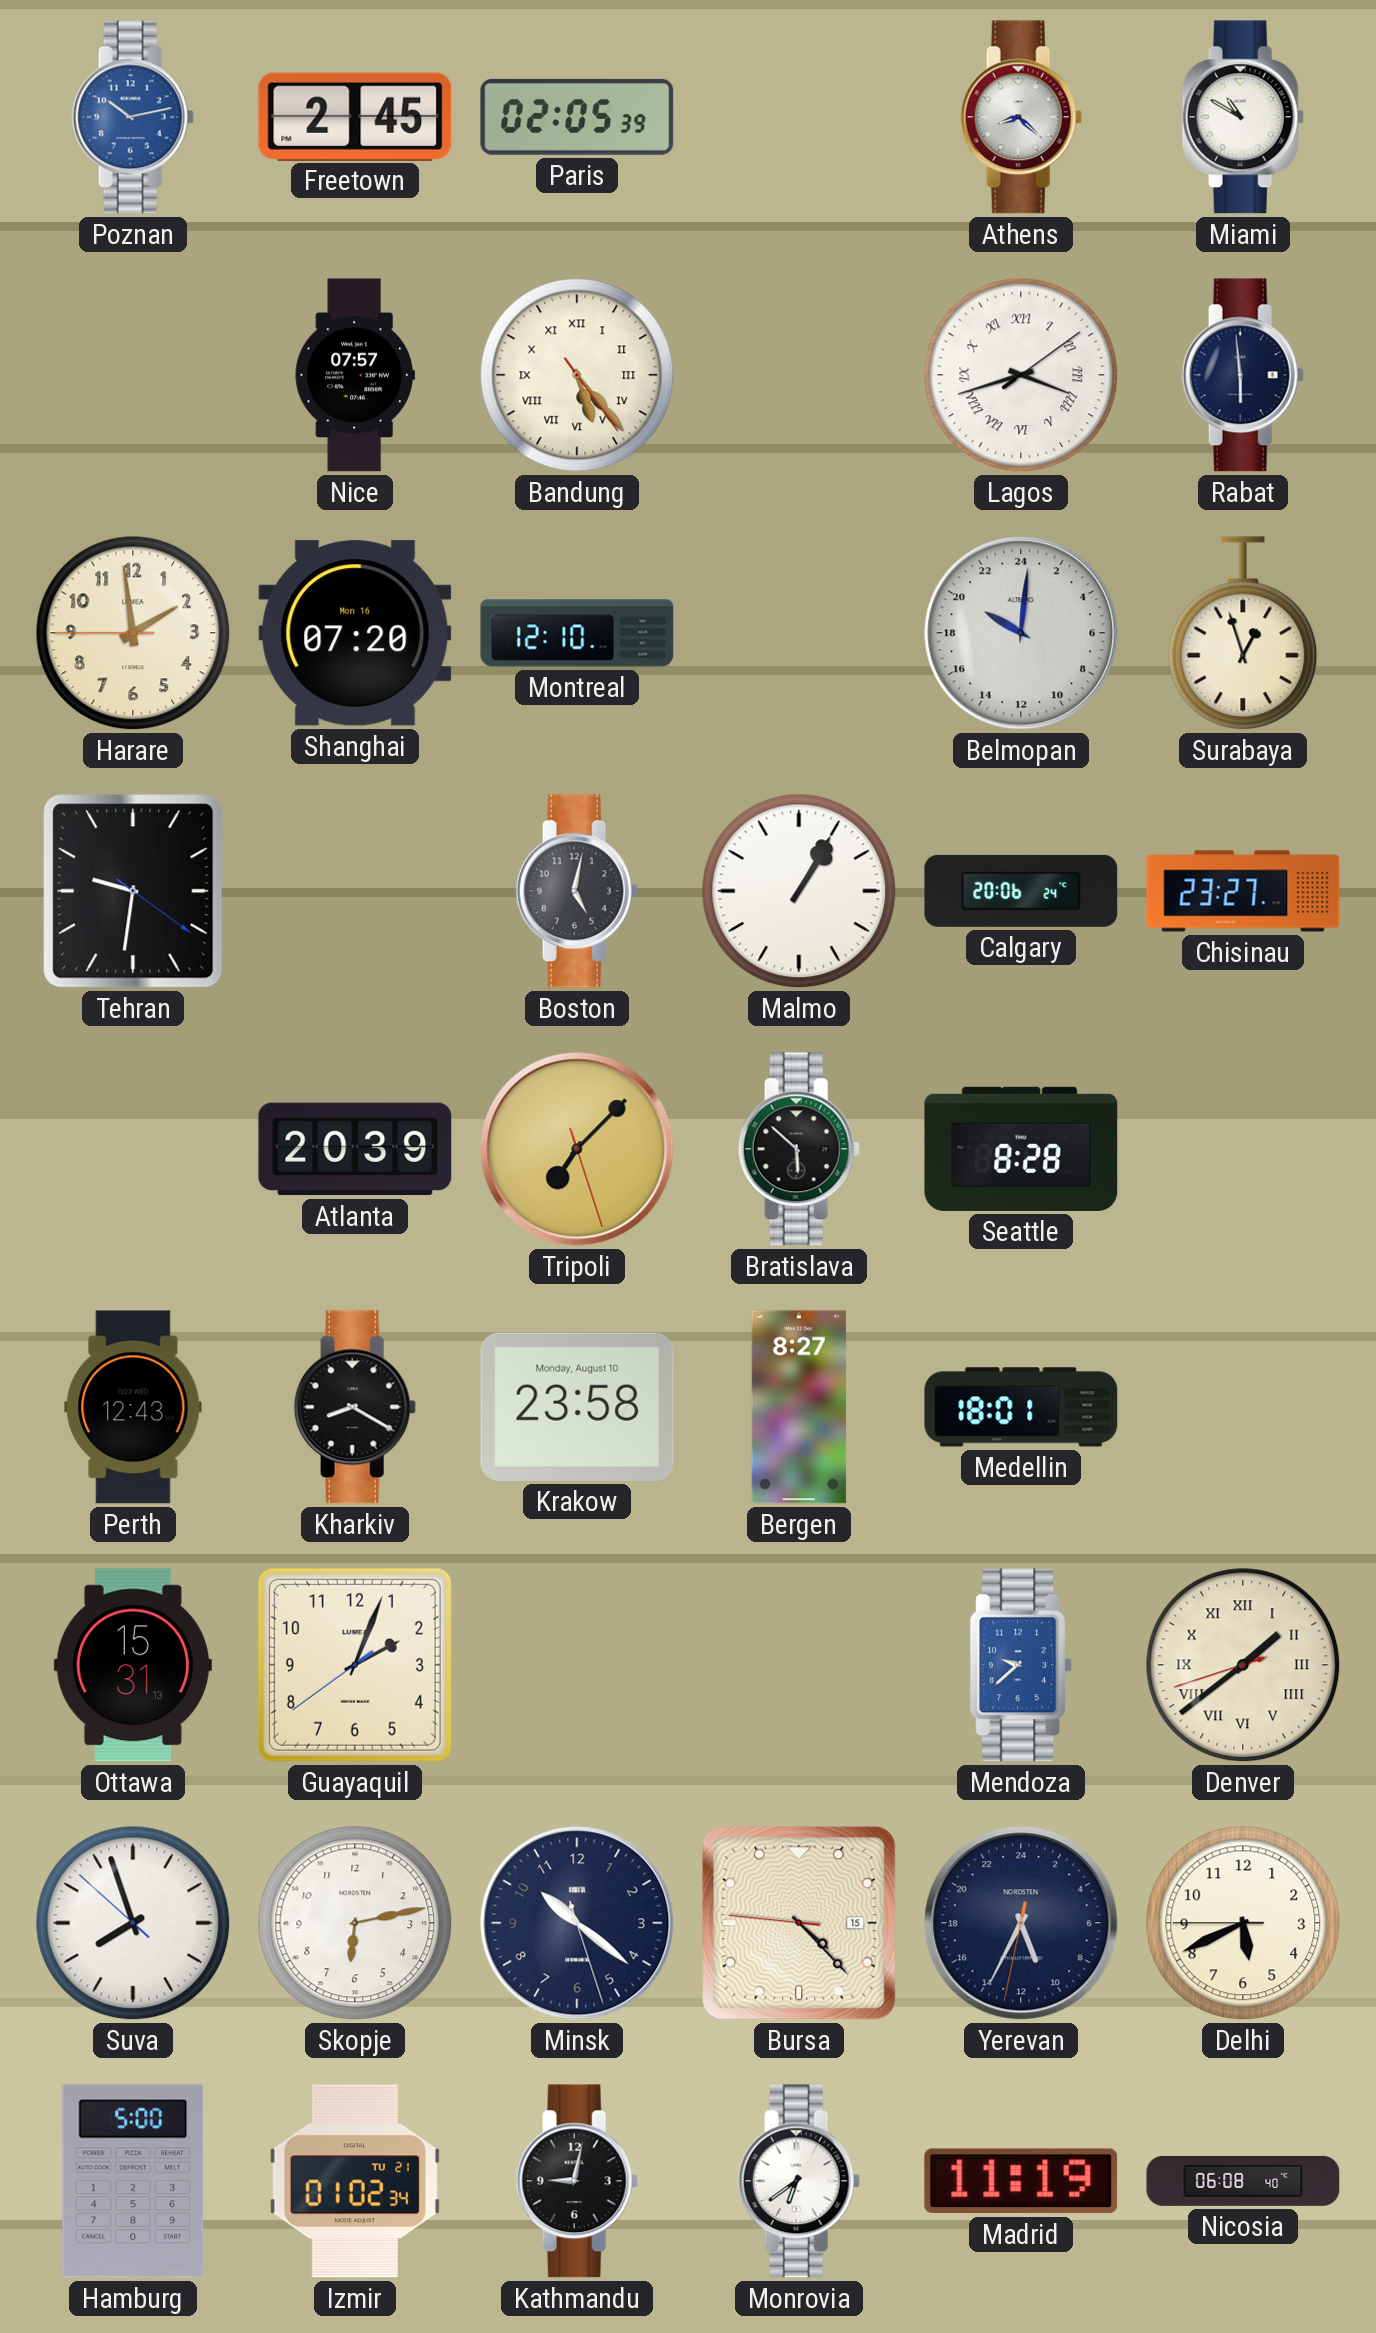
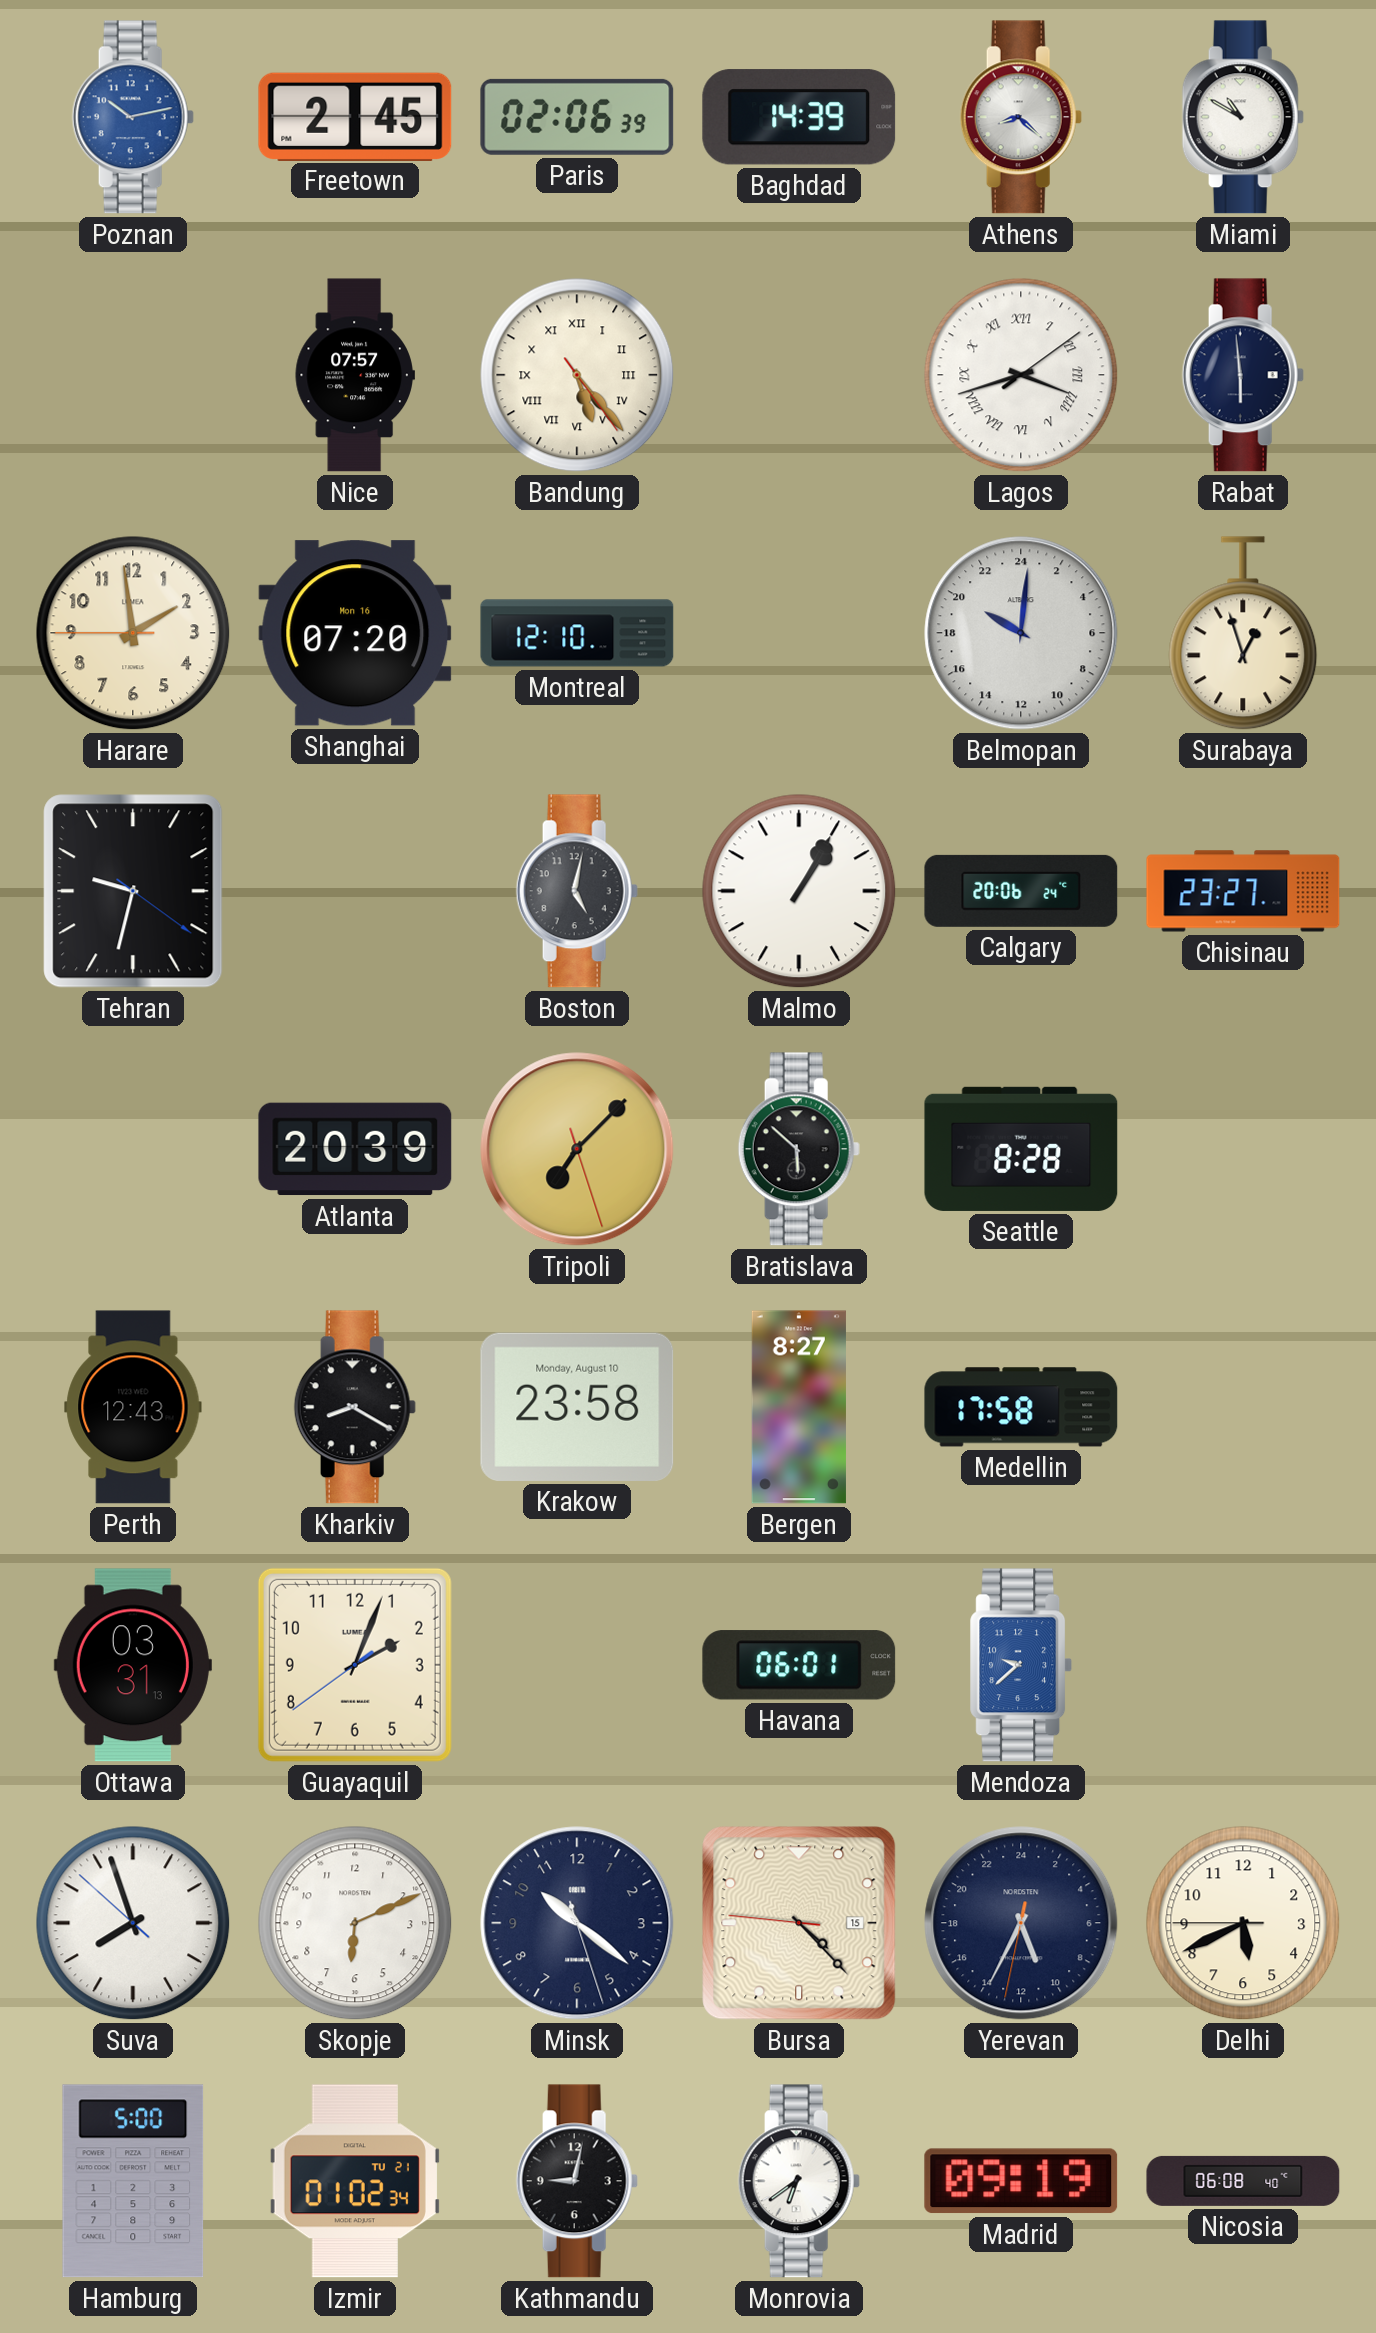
Paris: 02:05 -> 02:06
Baghdad: none -> 14:39
Tehran: 9:31 -> 9:32
Medellin: 18:01 -> 17:58
Ottawa: 15:31 -> 03:31
Havana: none -> 06:01
Denver: 1:38 -> none
Skopje: 6:13 -> 6:11
Madrid: 11:19 -> 09:19
